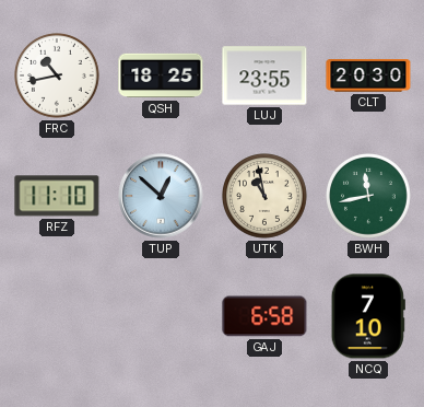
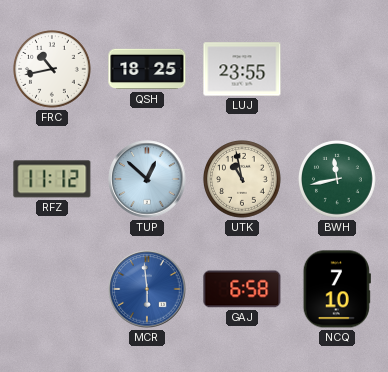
CLT: 20:30 -> none
RFZ: 11:10 -> 11:12
MCR: none -> 5:59
